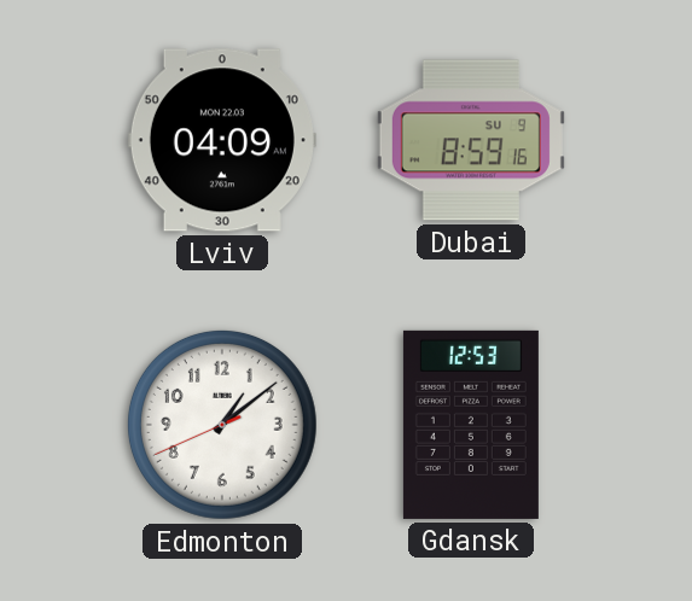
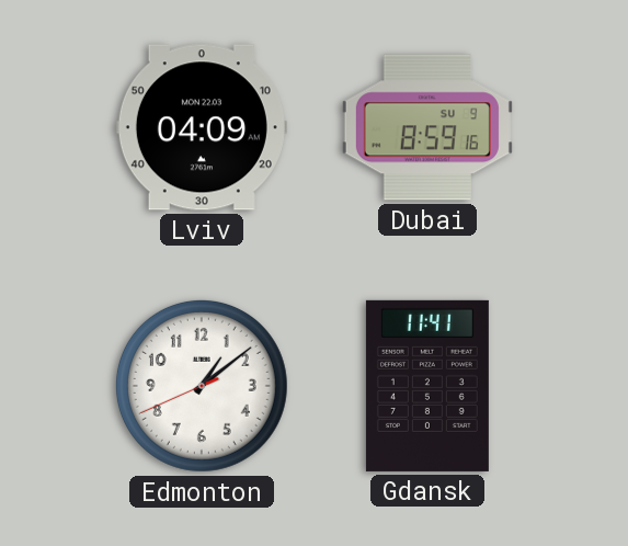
Gdansk: 12:53 -> 11:41
